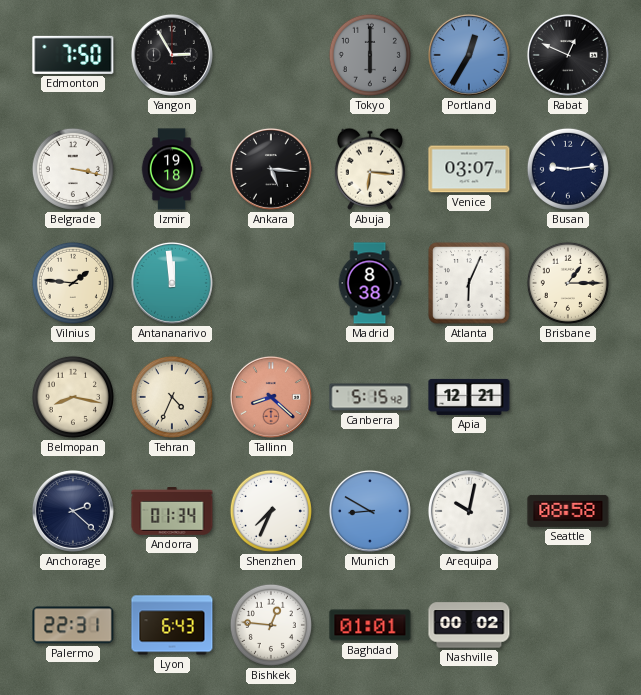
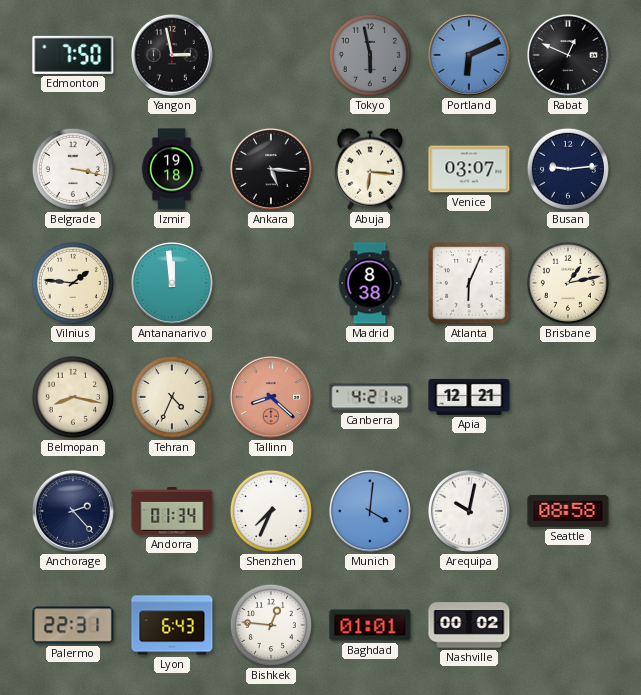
Yangon: 2:55 -> 2:58
Tokyo: 6:00 -> 5:58
Portland: 12:35 -> 6:11
Brisbane: 1:15 -> 1:13
Canberra: 5:15 -> 4:21
Anchorage: 2:22 -> 2:23
Munich: 8:50 -> 4:01
